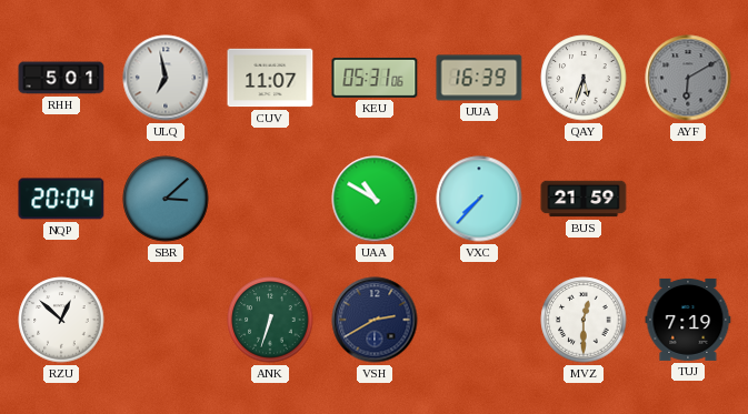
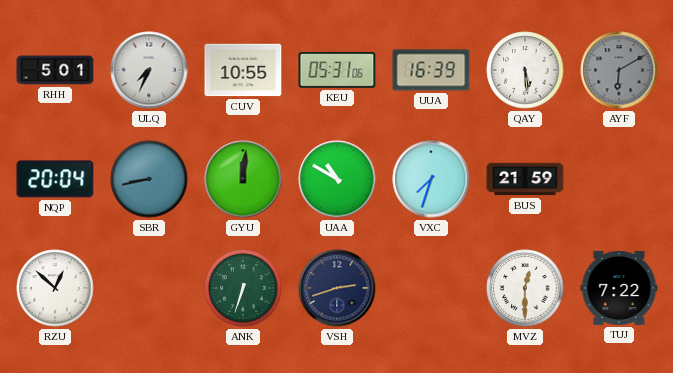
ULQ: 6:58 -> 7:34
CUV: 11:07 -> 10:55
QAY: 5:33 -> 5:29
SBR: 3:08 -> 8:43
GYU: none -> 12:01
VXC: 7:37 -> 7:33
VSH: 2:40 -> 2:42
TUJ: 7:19 -> 7:22
